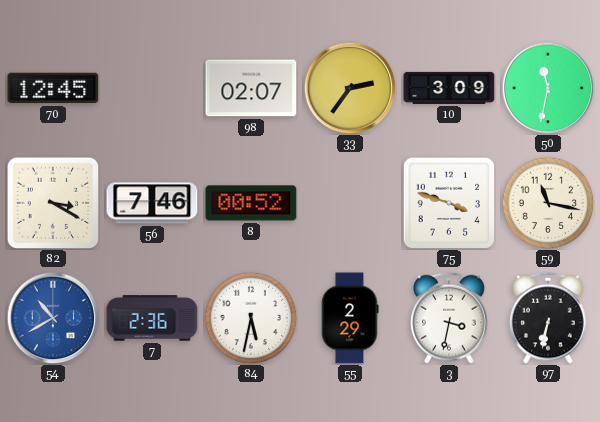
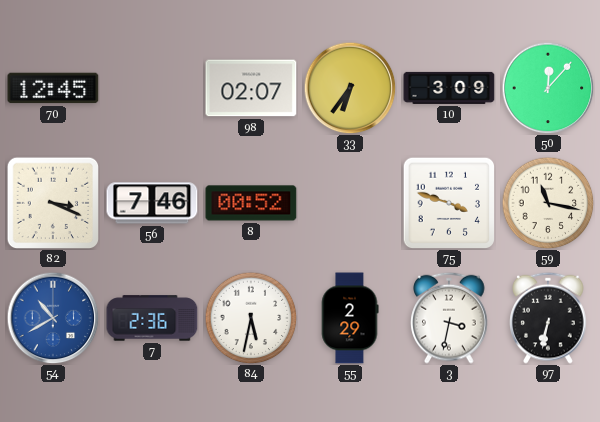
33: 2:36 -> 6:36
50: 11:32 -> 12:07
82: 3:20 -> 3:19
